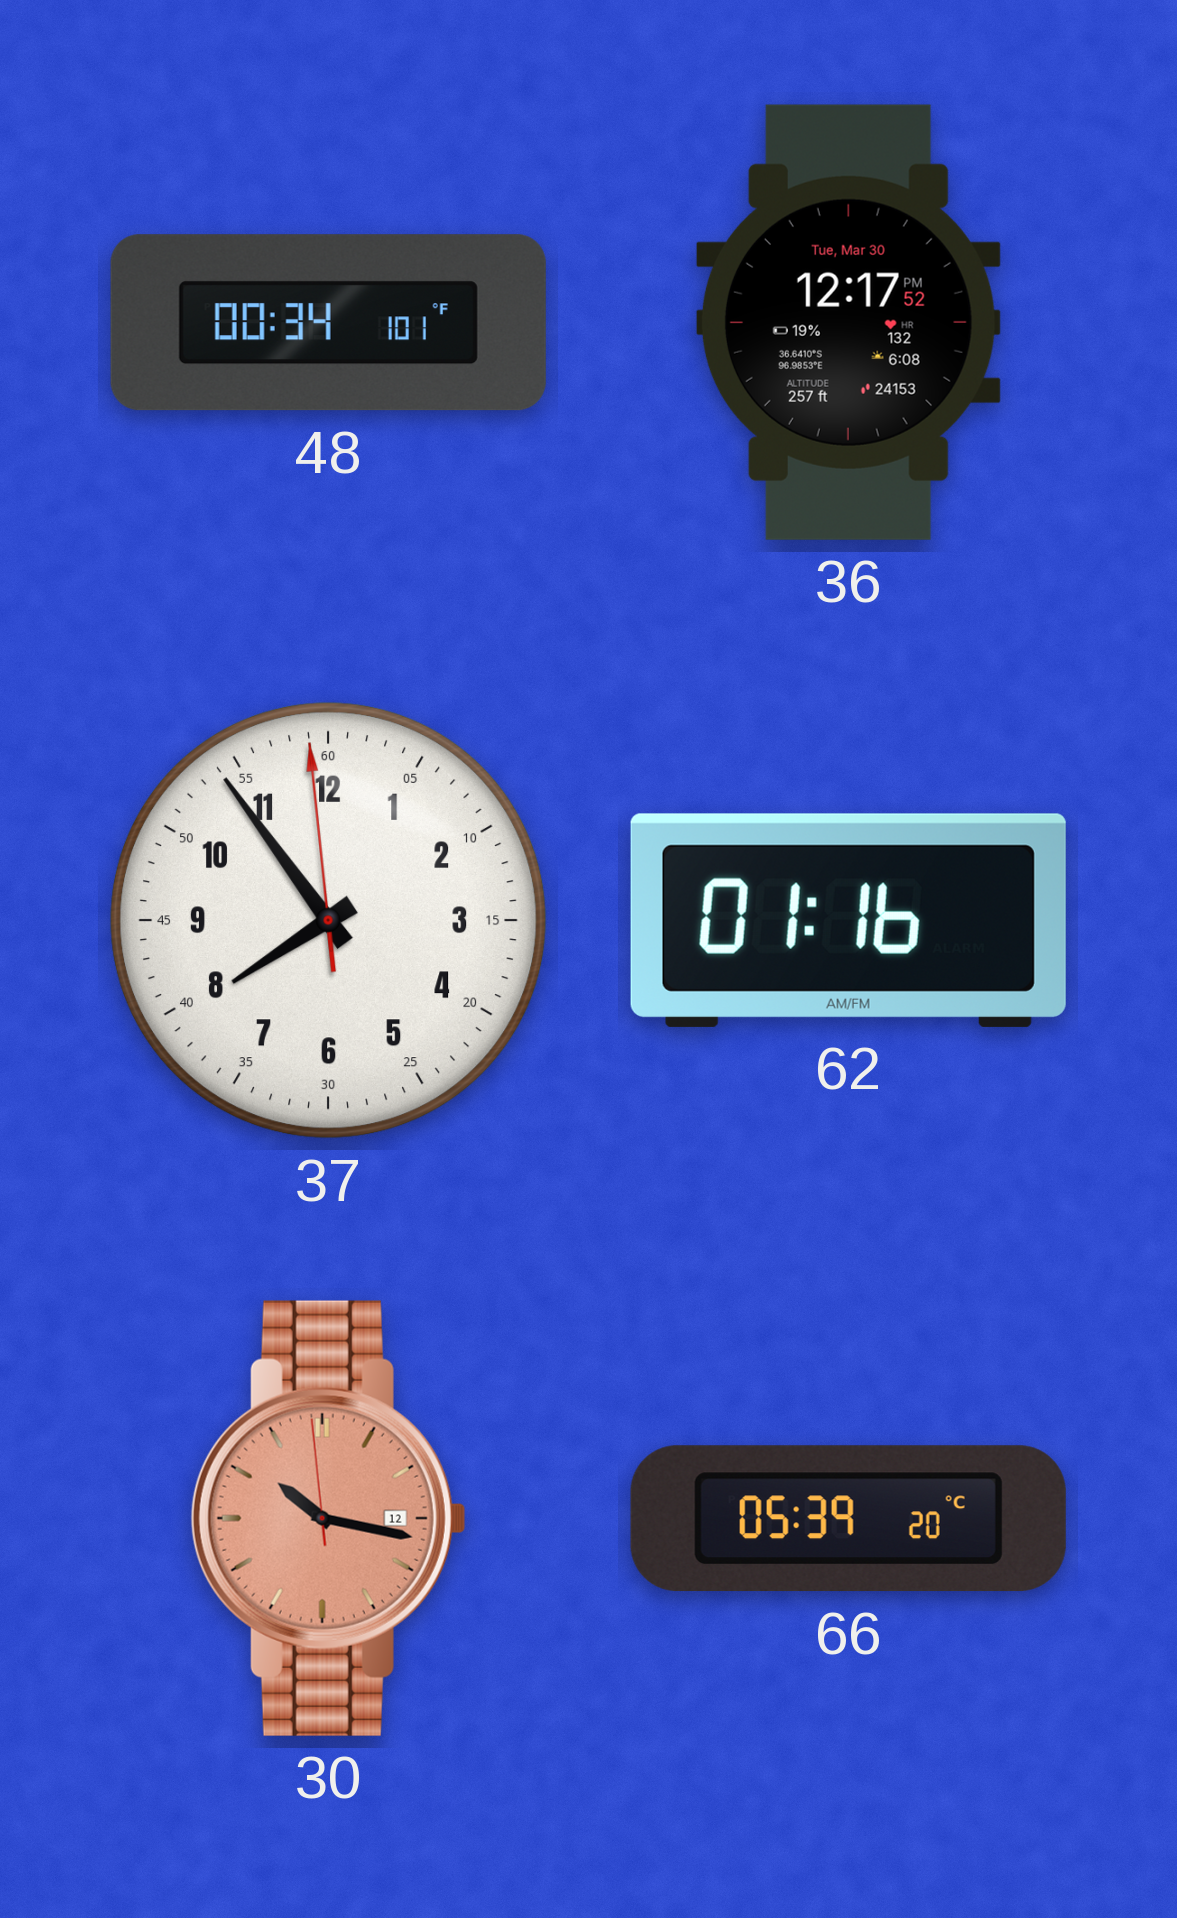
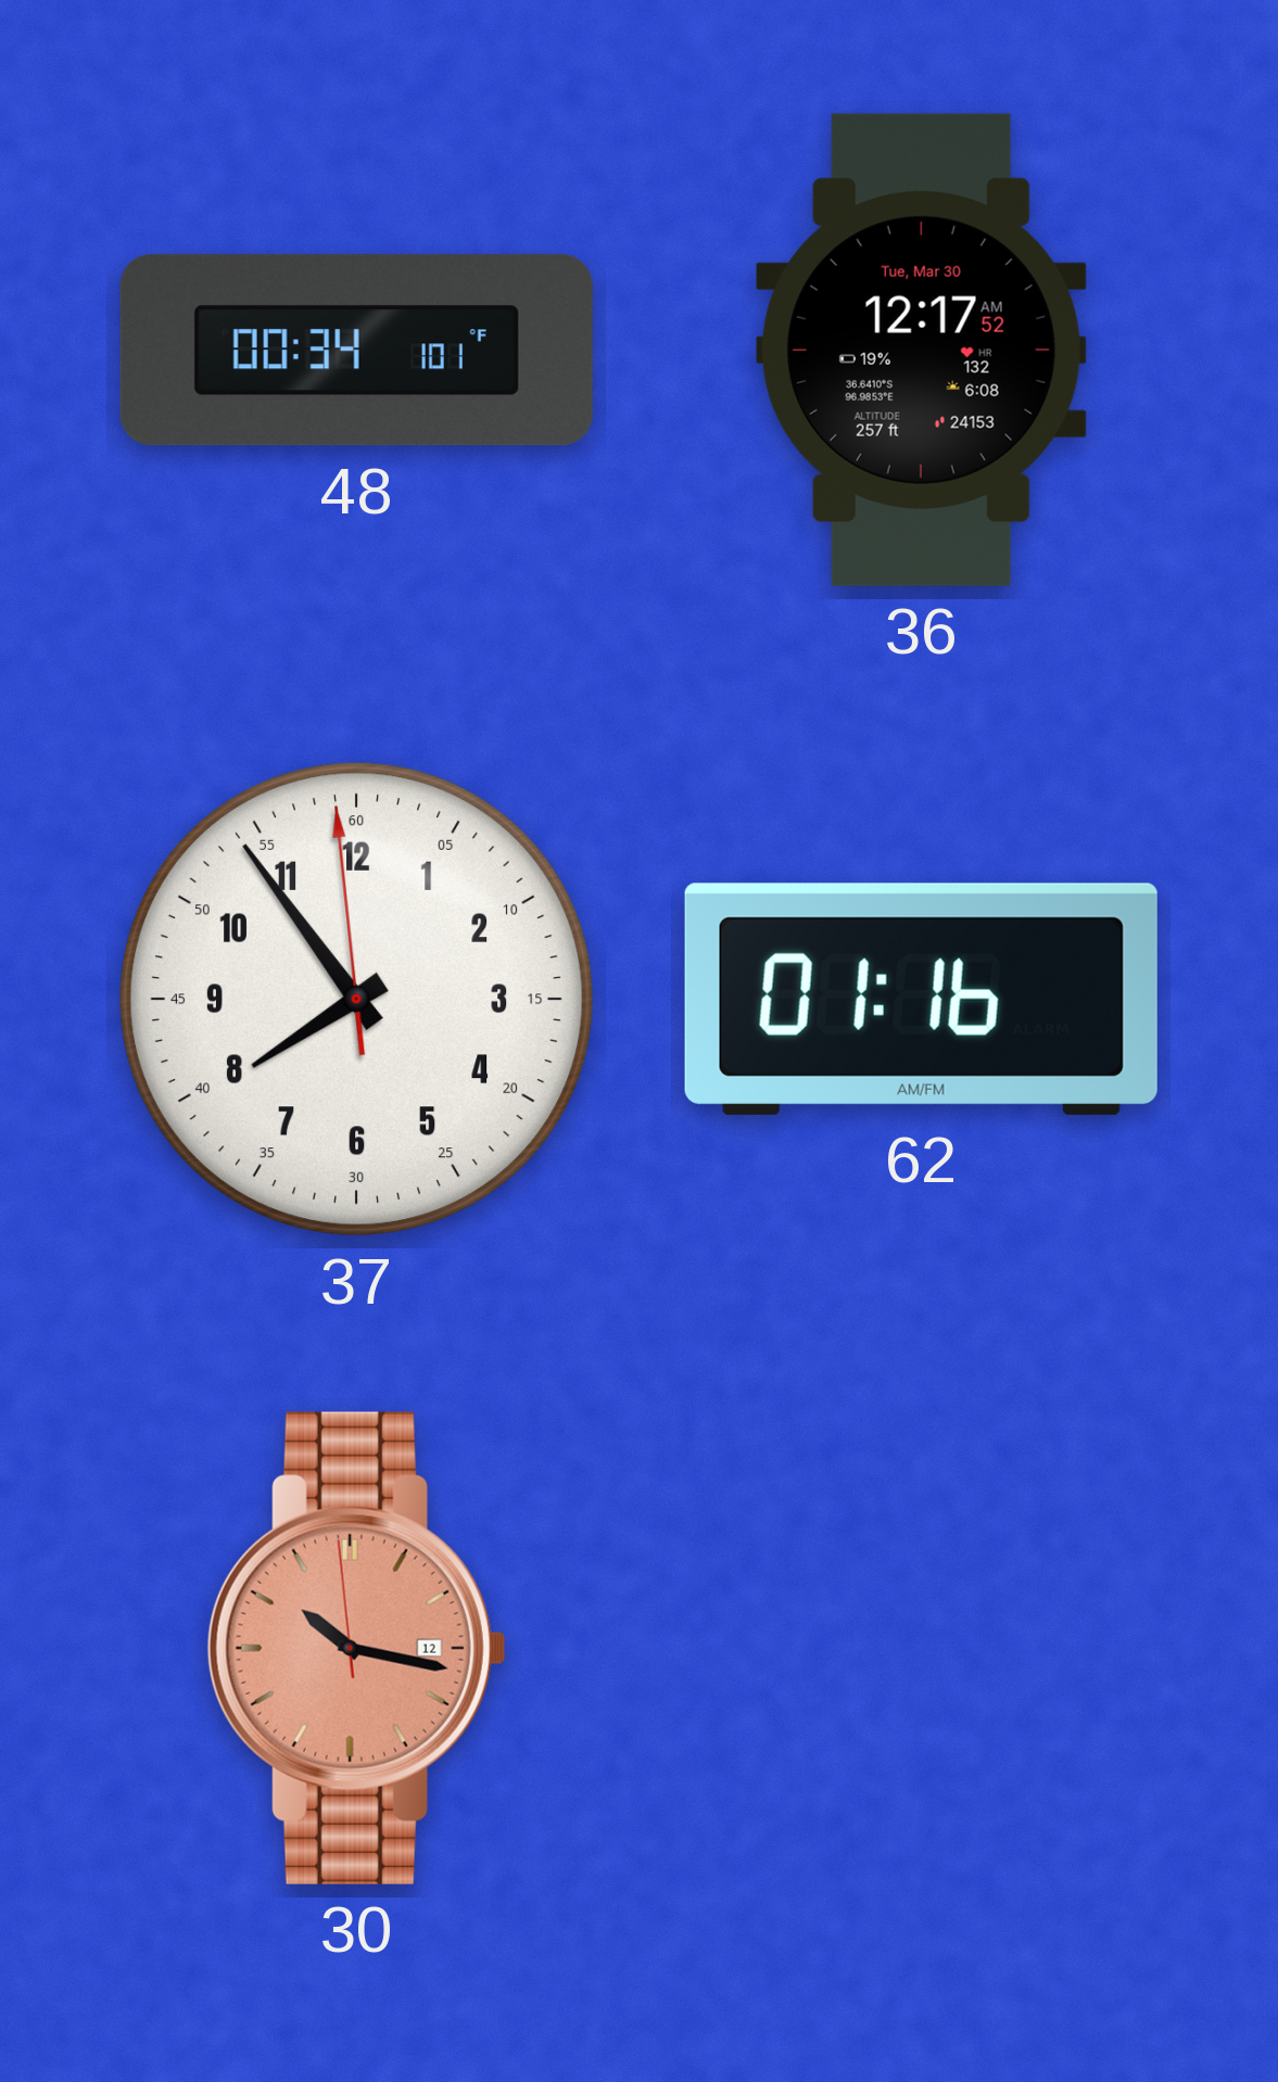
36: 12:17:52 PM -> 12:17:52 AM
66: 05:39 -> none
